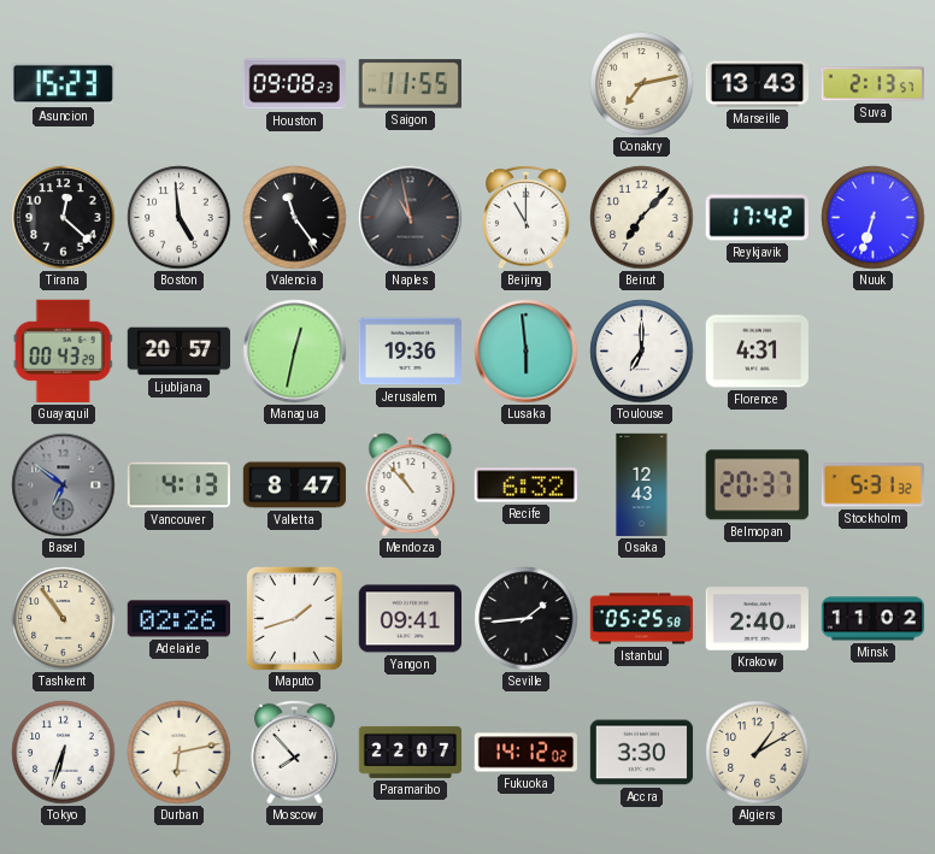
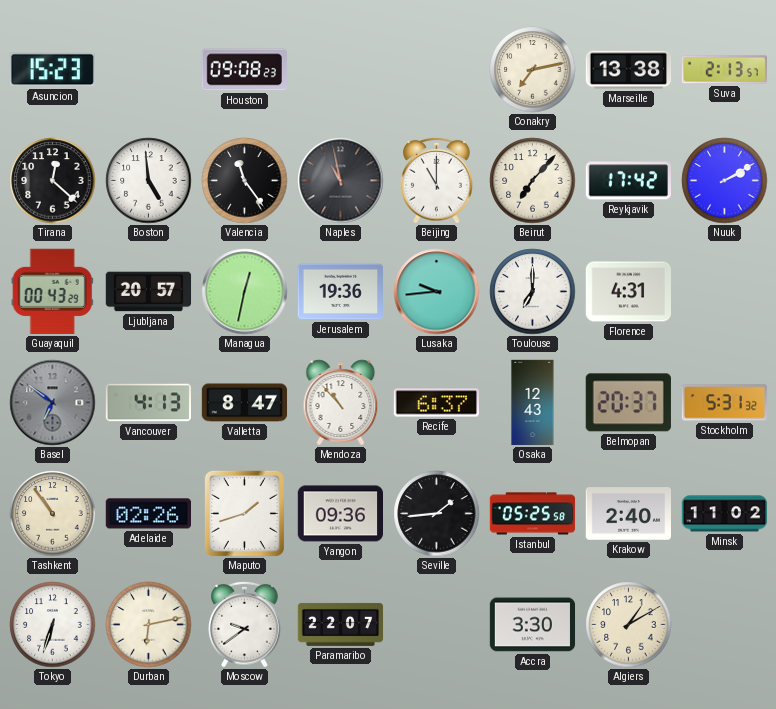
Saigon: 11:55 -> none
Marseille: 13:43 -> 13:38
Nuuk: 6:33 -> 2:10
Lusaka: 5:59 -> 9:44
Recife: 6:32 -> 6:37
Yangon: 09:41 -> 09:36
Moscow: 7:53 -> 9:39
Fukuoka: 14:12 -> none
